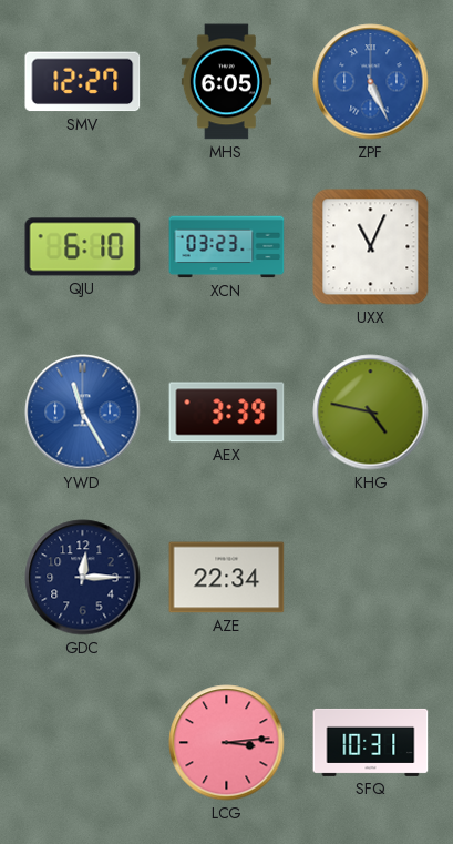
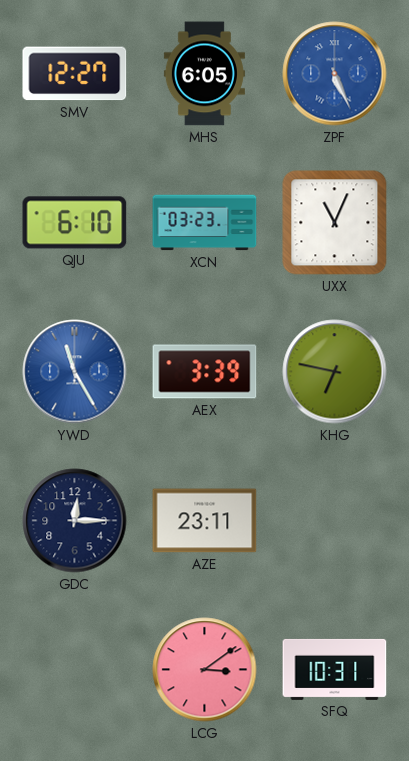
KHG: 4:47 -> 6:47
AZE: 22:34 -> 23:11
LCG: 3:14 -> 3:09
